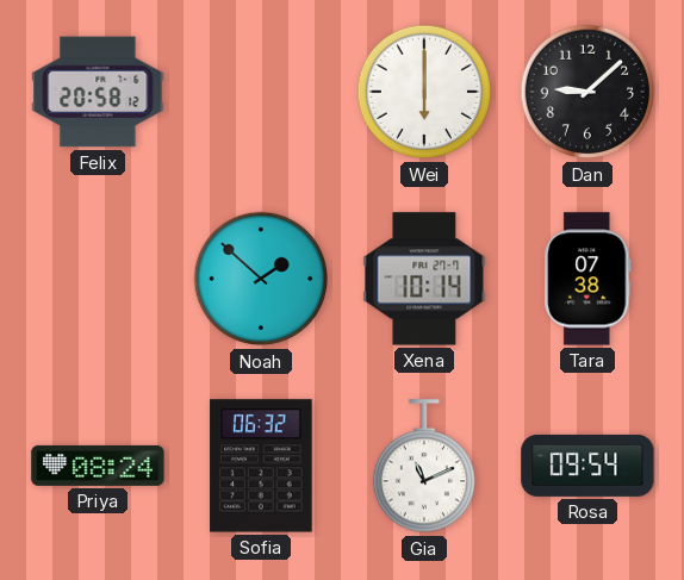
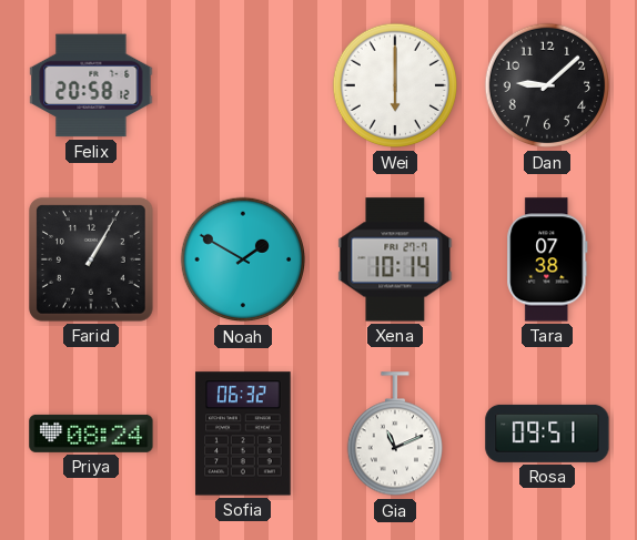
Farid: none -> 1:05
Noah: 1:52 -> 1:50
Rosa: 09:54 -> 09:51
